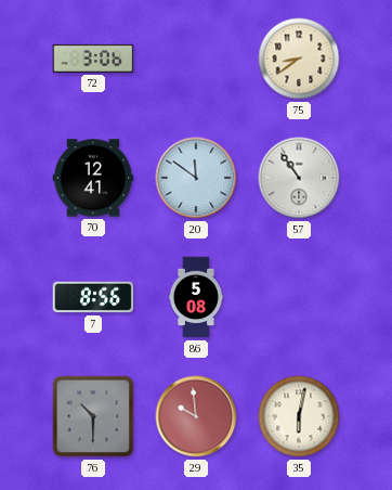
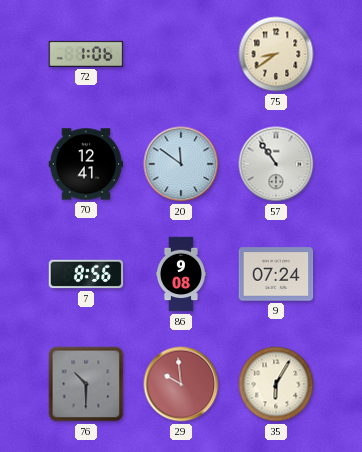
72: 3:06 -> 1:06
86: 5:08 -> 9:08
9: none -> 07:24
35: 6:02 -> 6:05
